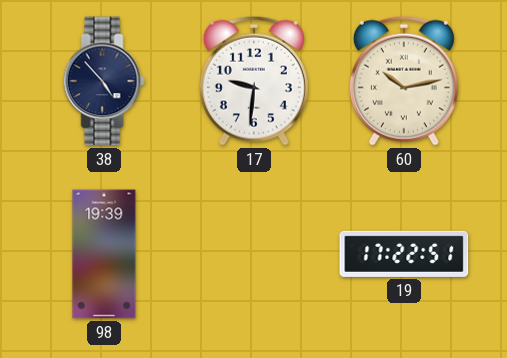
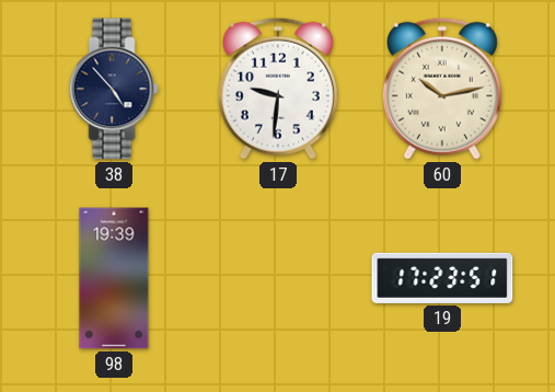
19: 17:22 -> 17:23
